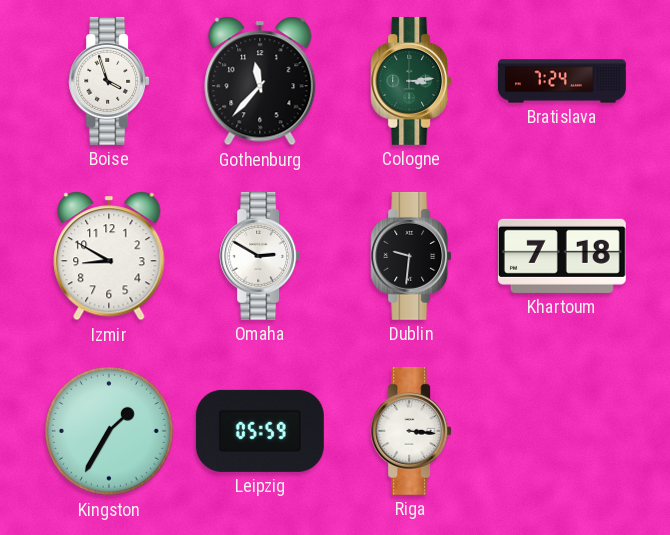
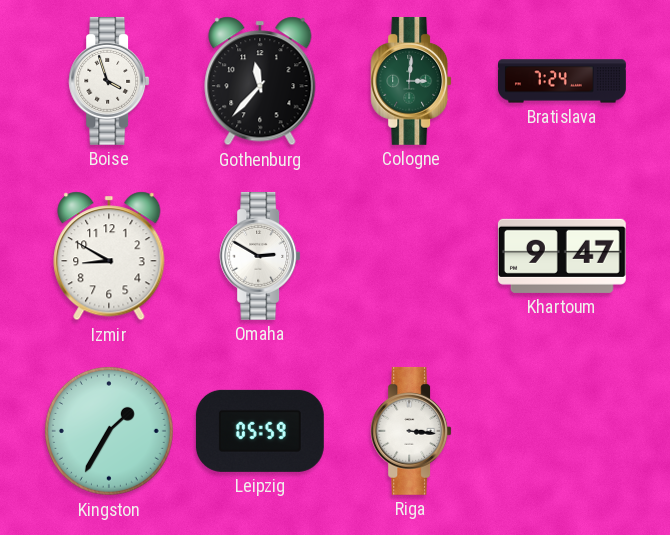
Cologne: 3:14 -> 3:01
Dublin: 9:31 -> none
Khartoum: 7:18 -> 9:47
